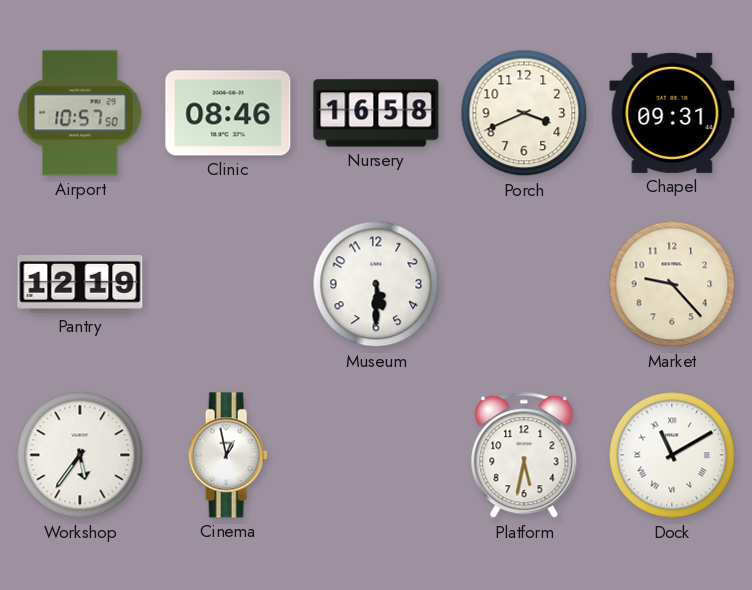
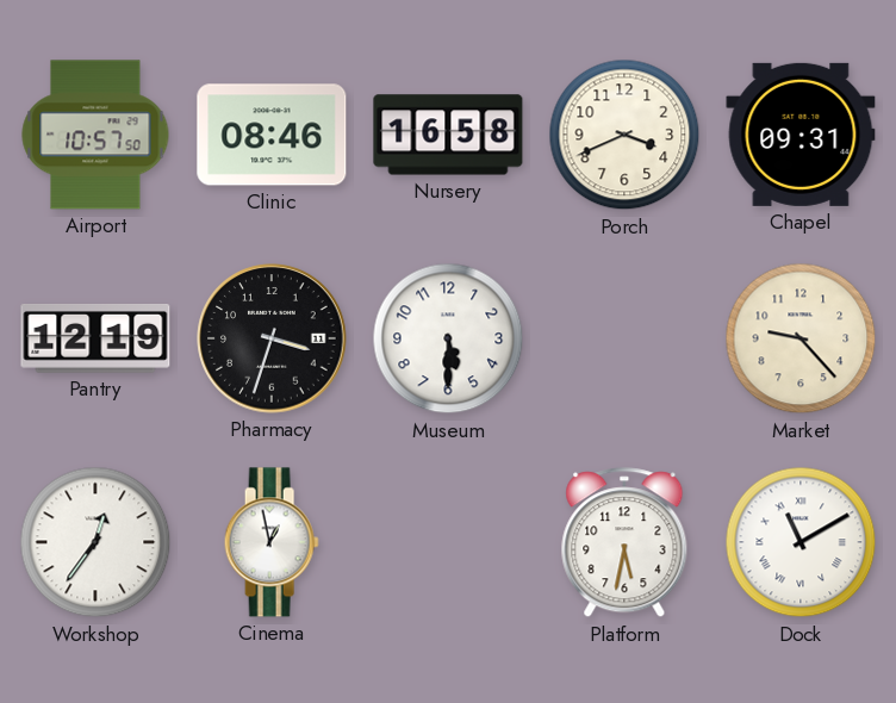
Pharmacy: none -> 3:33
Workshop: 5:36 -> 12:36
